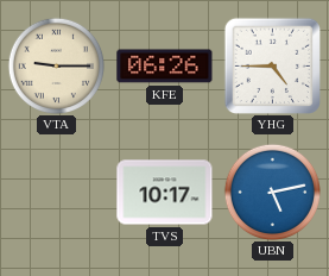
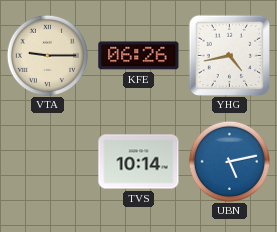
YHG: 4:45 -> 4:43
TVS: 10:17 -> 10:14
